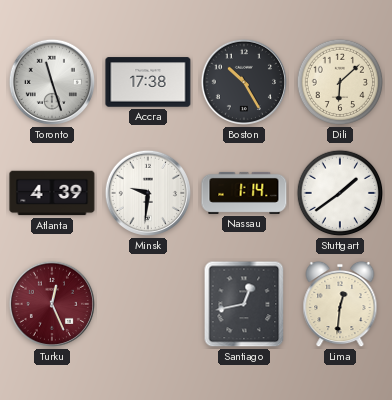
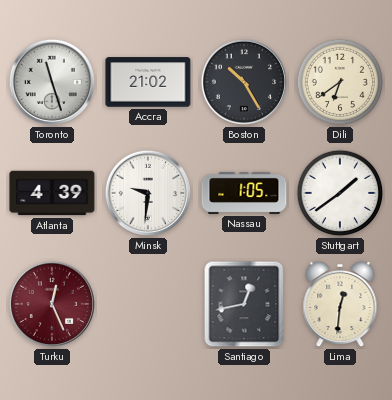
Accra: 17:38 -> 21:02
Dili: 6:08 -> 6:39
Nassau: 1:14 -> 1:05
